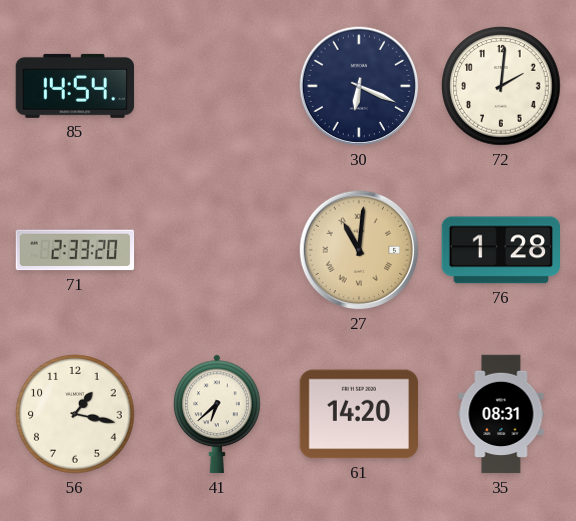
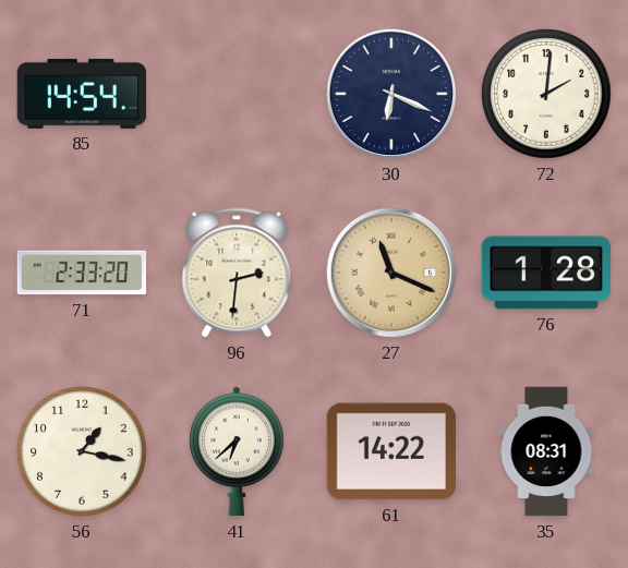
96: none -> 2:31
27: 11:01 -> 11:19
61: 14:20 -> 14:22
